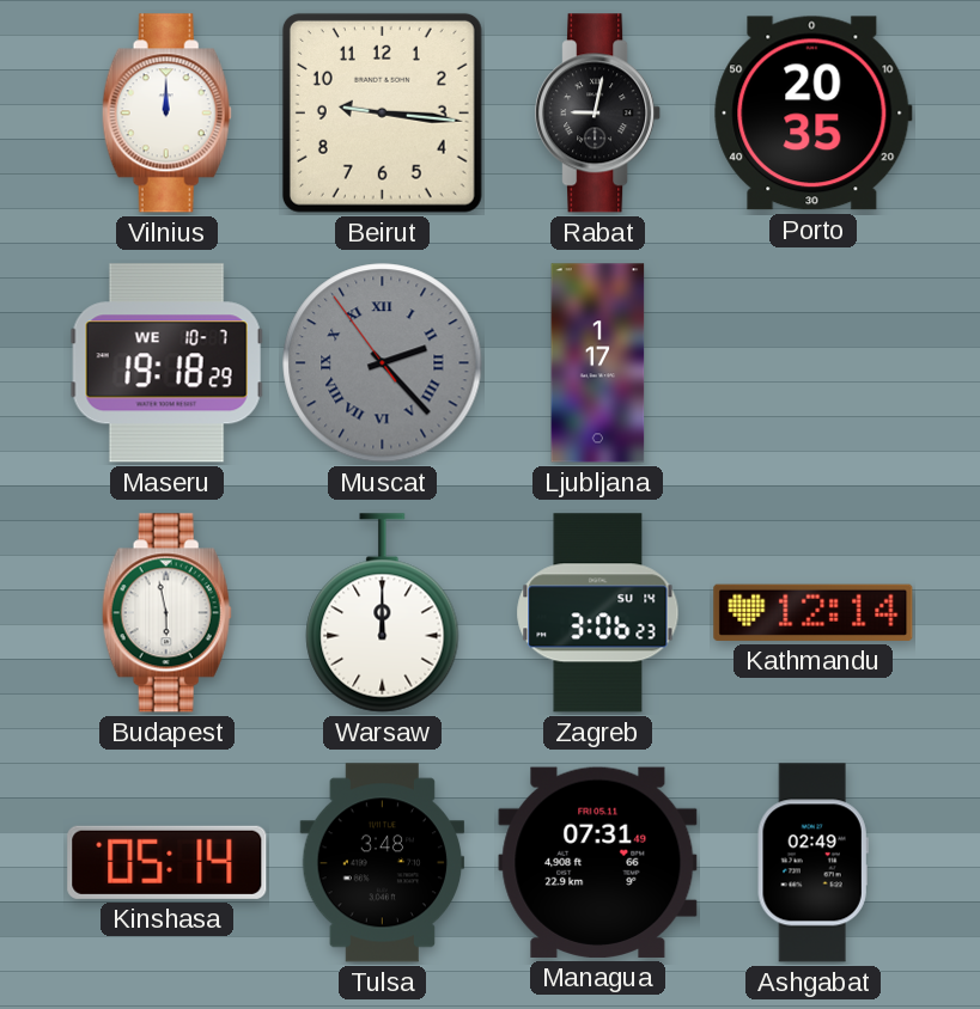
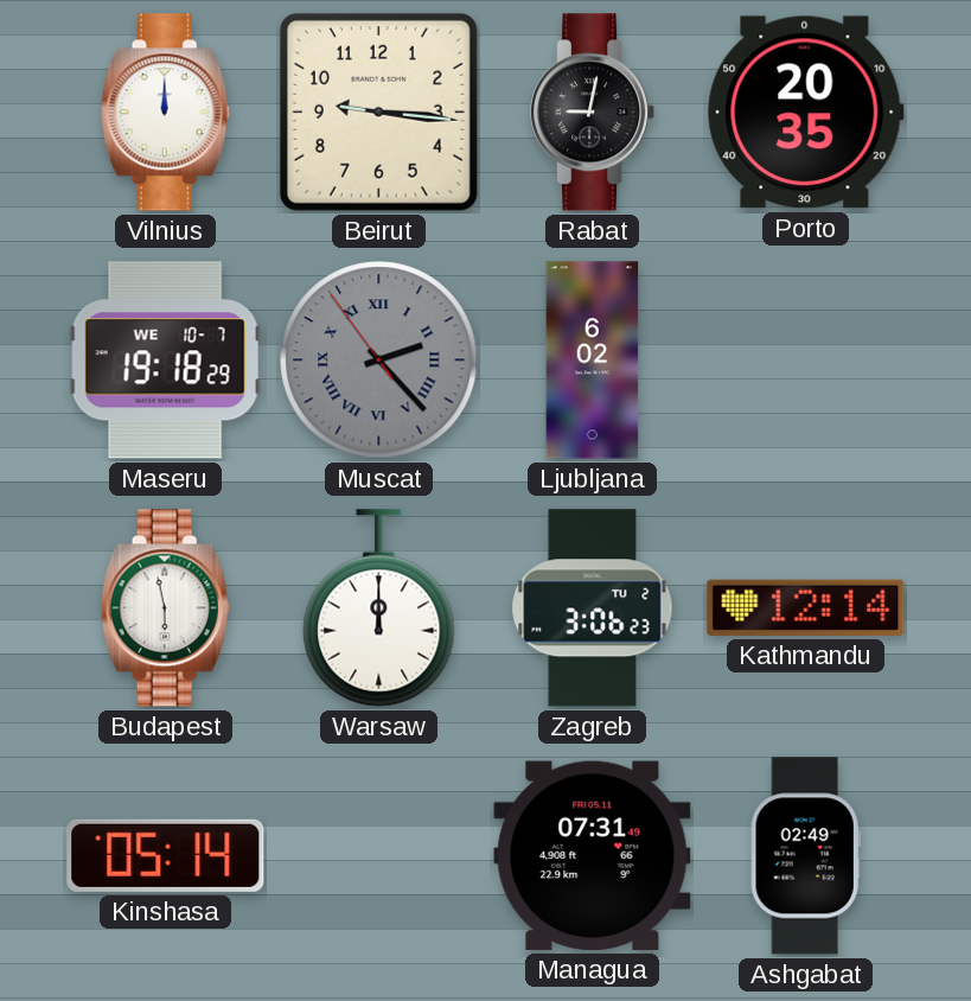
Ljubljana: 1:17 -> 6:02
Zagreb date: SU 14 -> TU 2
Tulsa: 3:48 -> none
